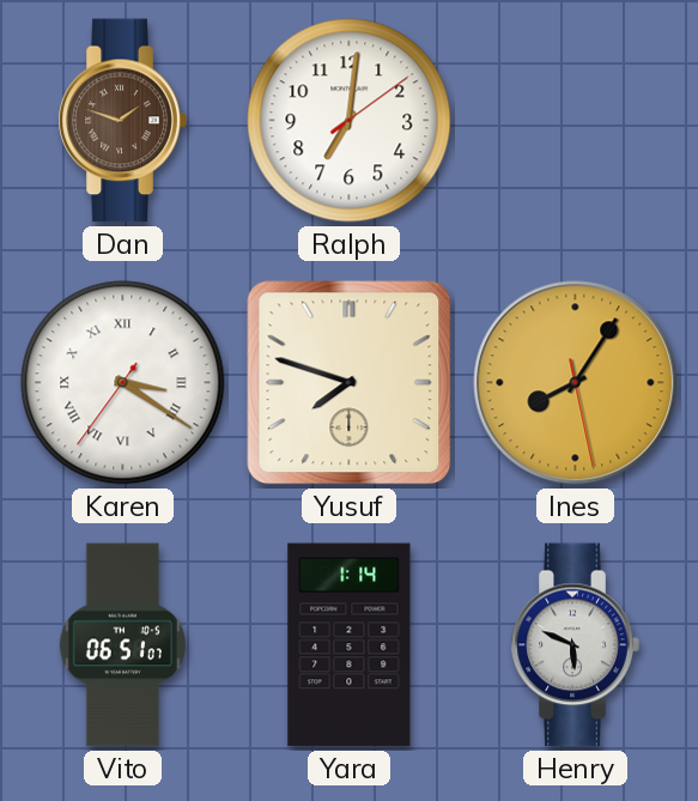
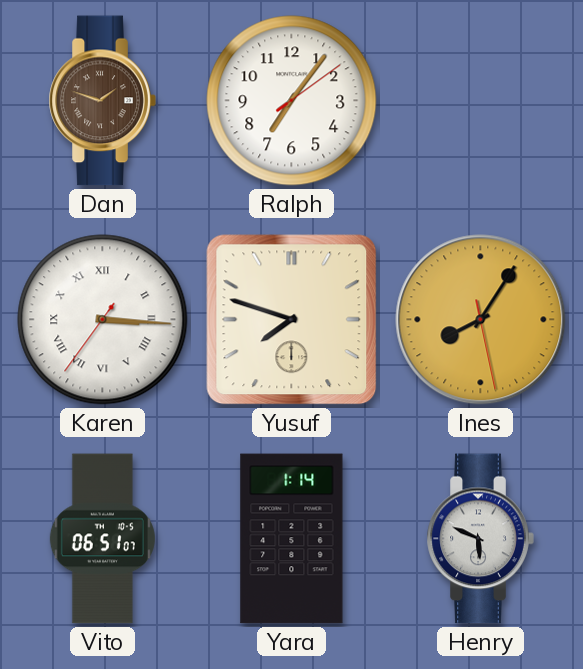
Ralph: 7:01 -> 7:06
Karen: 3:20 -> 3:15
